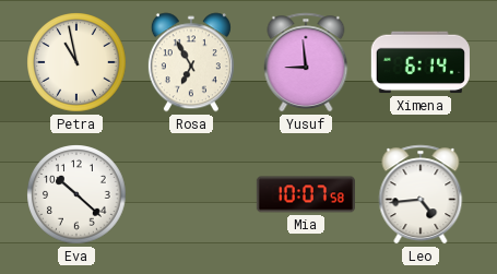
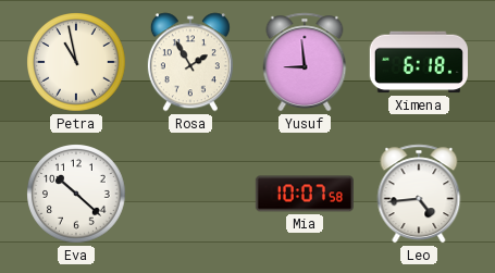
Rosa: 6:55 -> 1:55
Ximena: 6:14 -> 6:18
